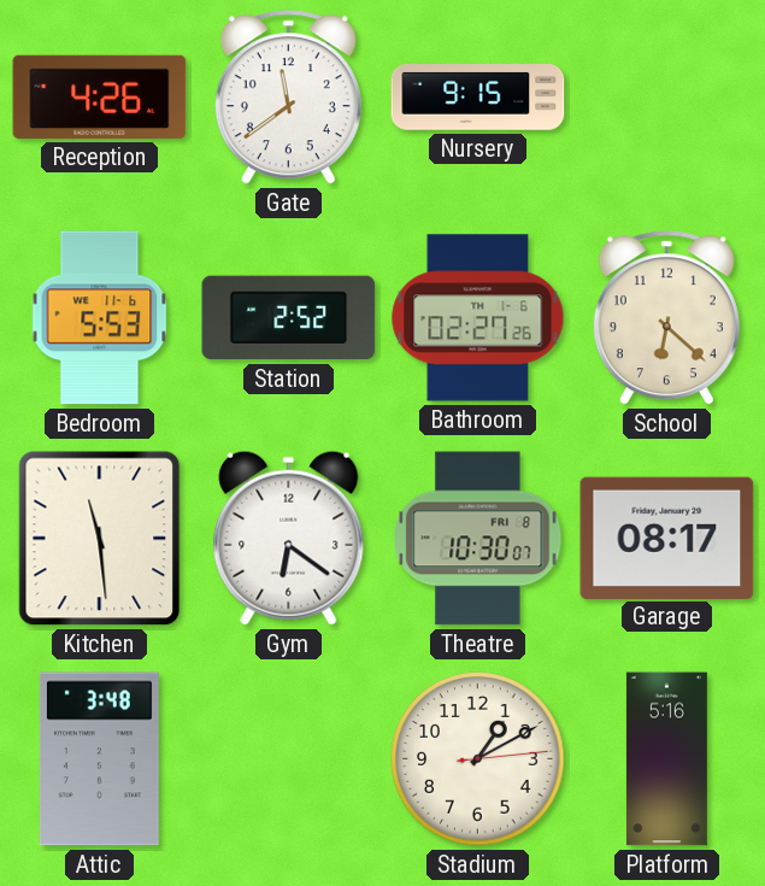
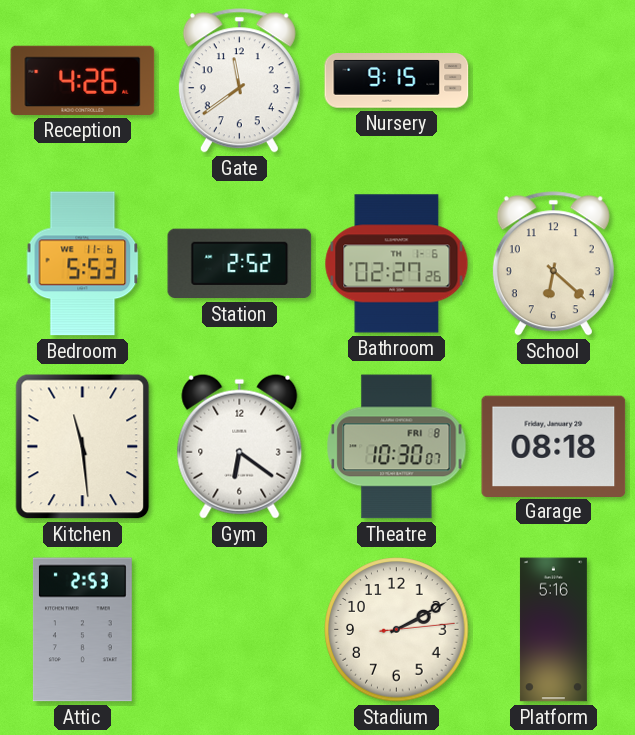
Garage: 08:17 -> 08:18
Attic: 3:48 -> 2:53
Stadium: 1:10 -> 2:10
